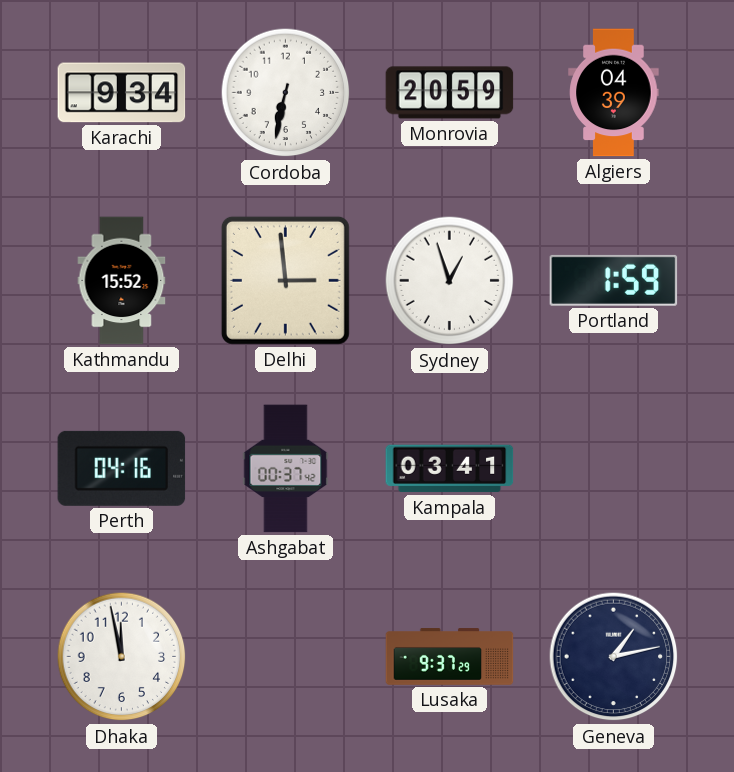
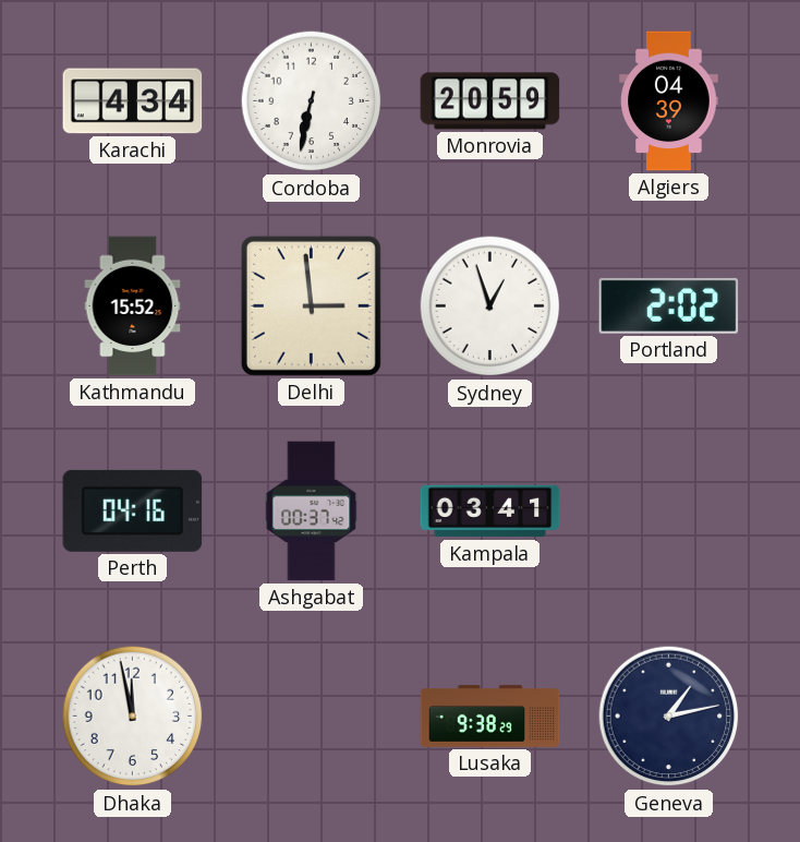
Karachi: 9:34 -> 4:34
Portland: 1:59 -> 2:02
Lusaka: 9:37 -> 9:38
